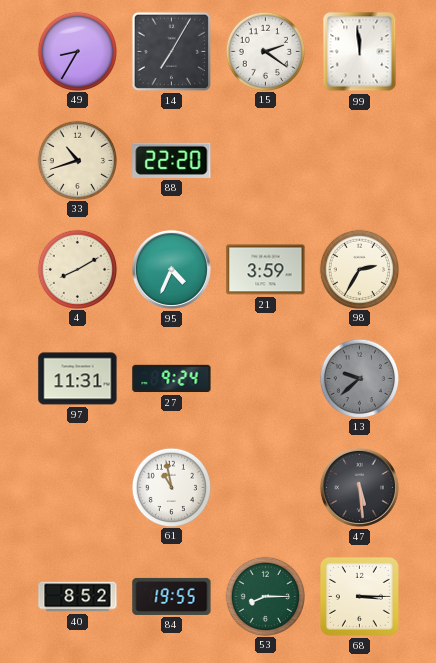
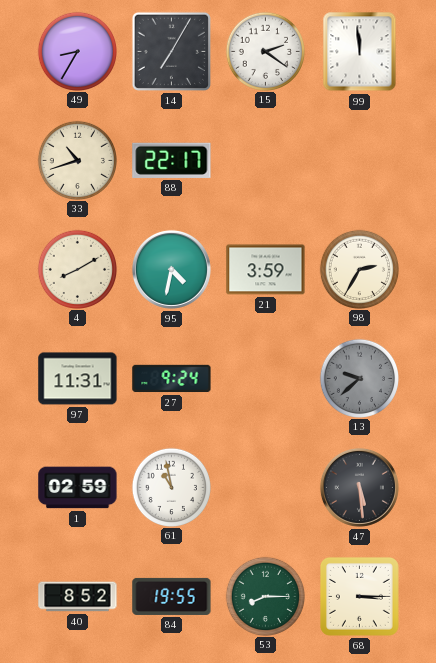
88: 22:20 -> 22:17
95: 4:34 -> 4:32
1: none -> 02:59
